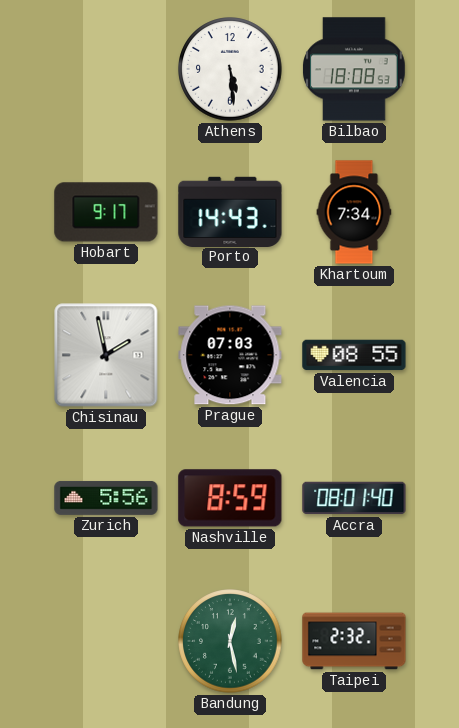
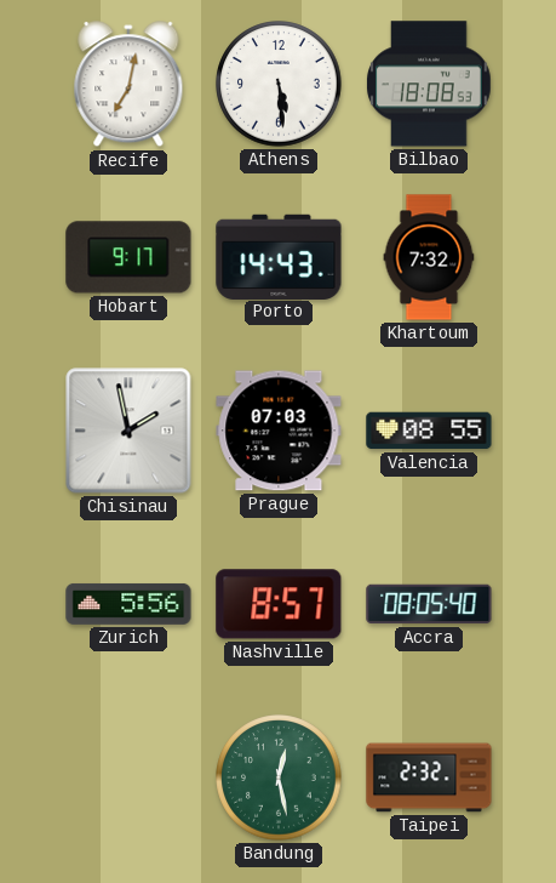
Recife: none -> 7:02
Khartoum: 7:34 -> 7:32
Nashville: 8:59 -> 8:57
Accra: 08:01 -> 08:05
